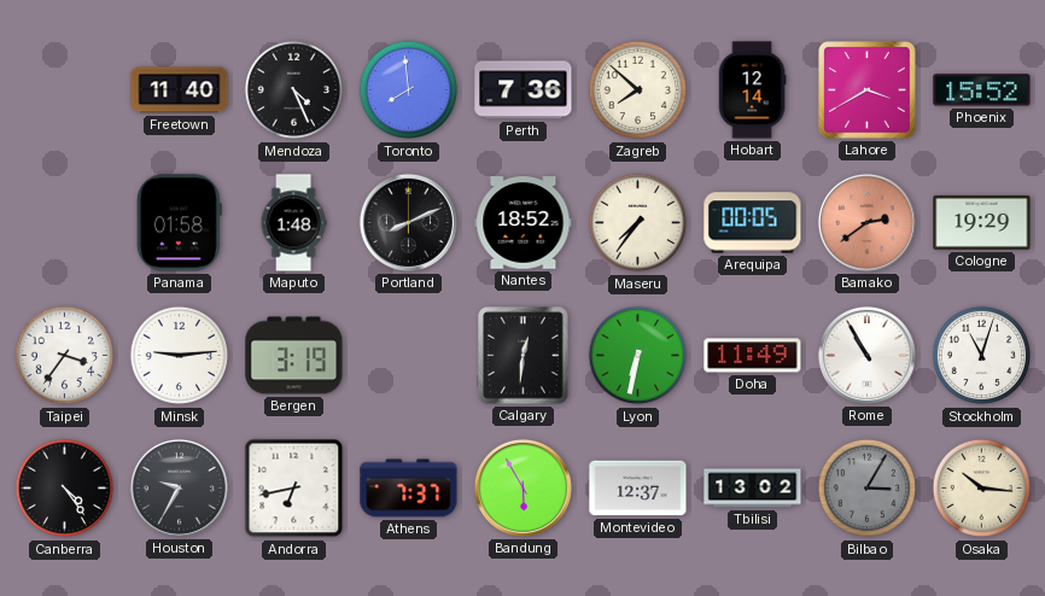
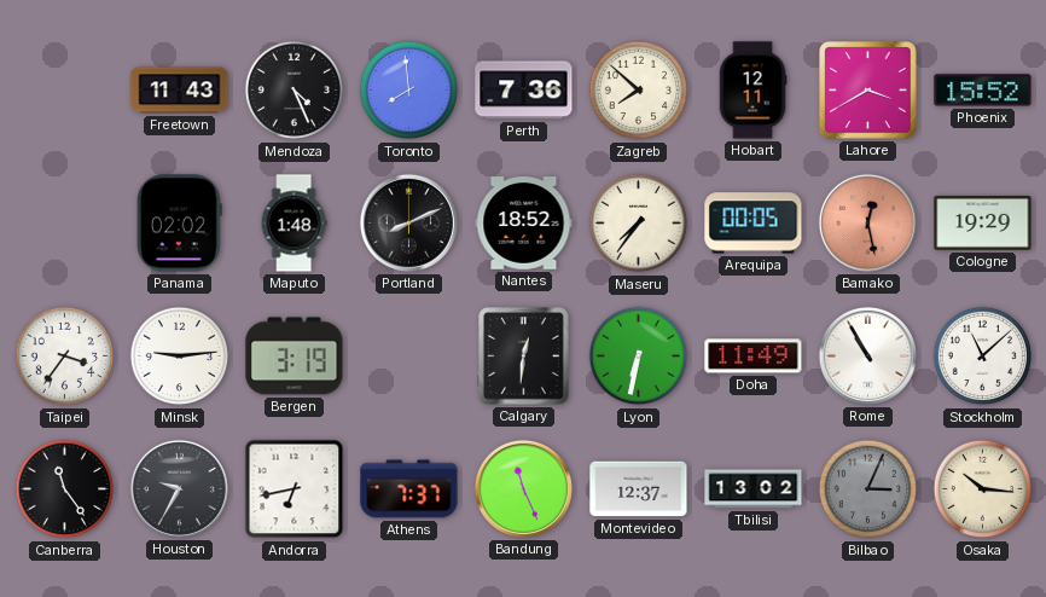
Freetown: 11:40 -> 11:43
Hobart: 12:14 -> 12:11
Panama: 01:58 -> 02:02
Bamako: 2:39 -> 12:28
Stockholm: 11:03 -> 11:08
Canberra: 4:24 -> 11:24
Bandung: 5:55 -> 11:26
Bilbao: 3:05 -> 3:04
